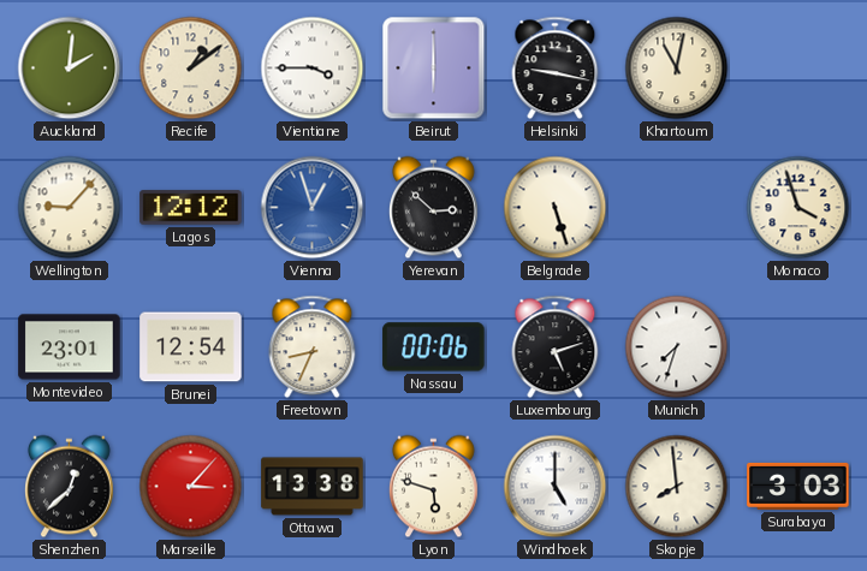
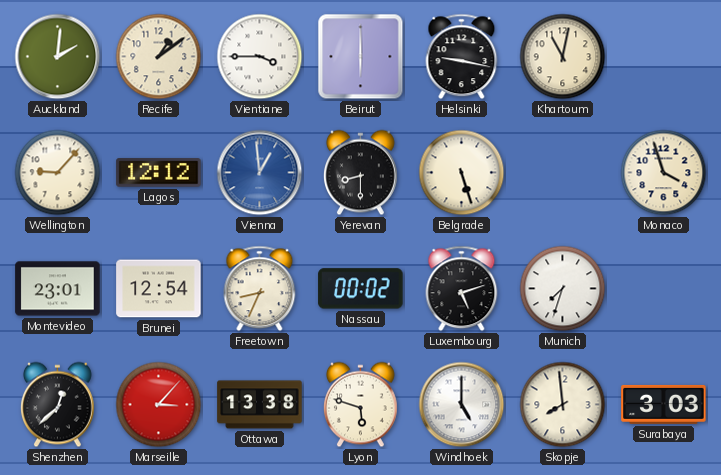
Vienna: 12:57 -> 12:59
Yerevan: 2:52 -> 8:30
Nassau: 00:06 -> 00:02
